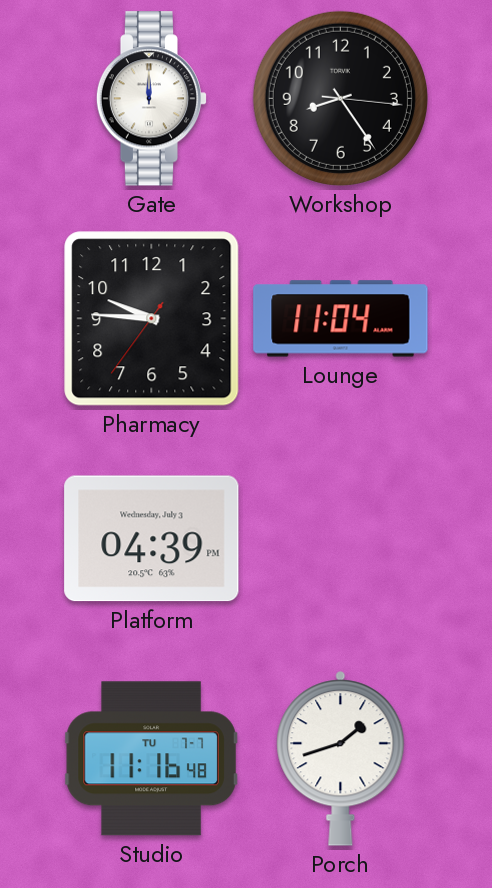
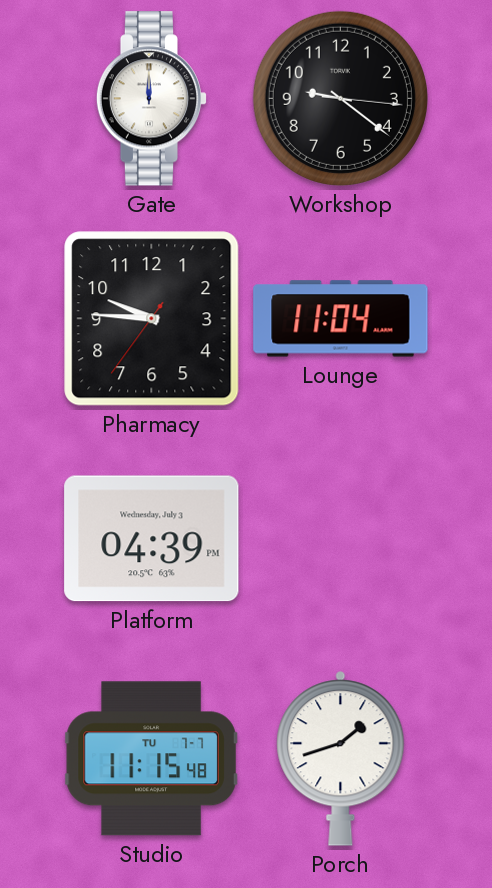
Workshop: 8:24 -> 9:21
Studio: 11:16 -> 11:15
